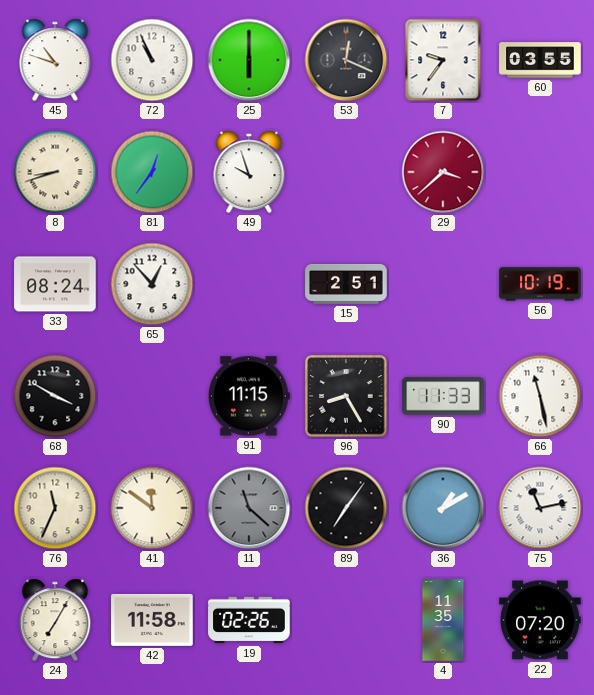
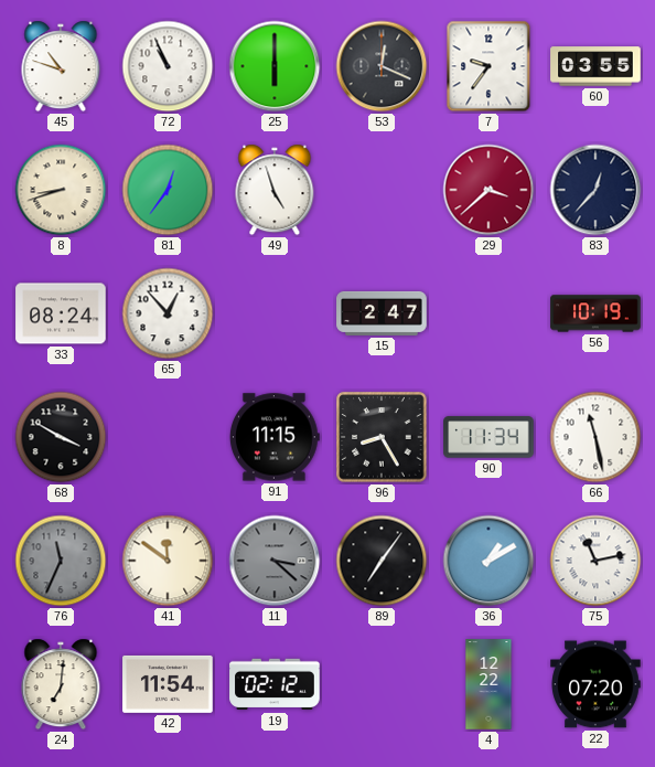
49: 9:57 -> 4:57
83: none -> 12:37
15: 2:51 -> 2:47
90: 11:33 -> 11:34
76 dial: cream -> grey
11: 11:22 -> 3:22
24: 7:05 -> 7:01
42: 11:58 -> 11:54
19: 02:26 -> 02:12
4: 11:35 -> 12:22
